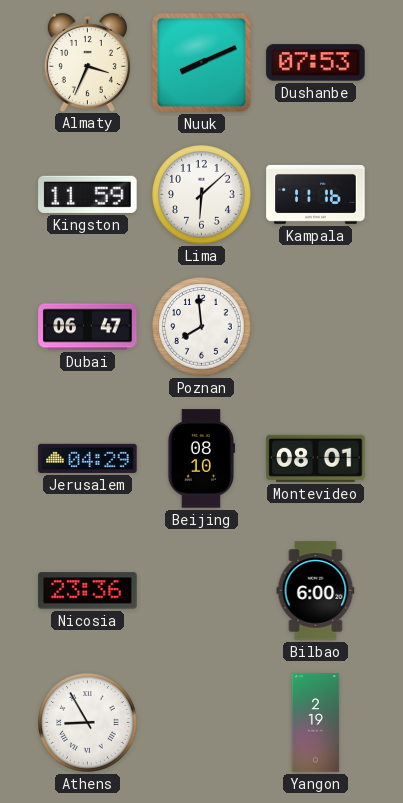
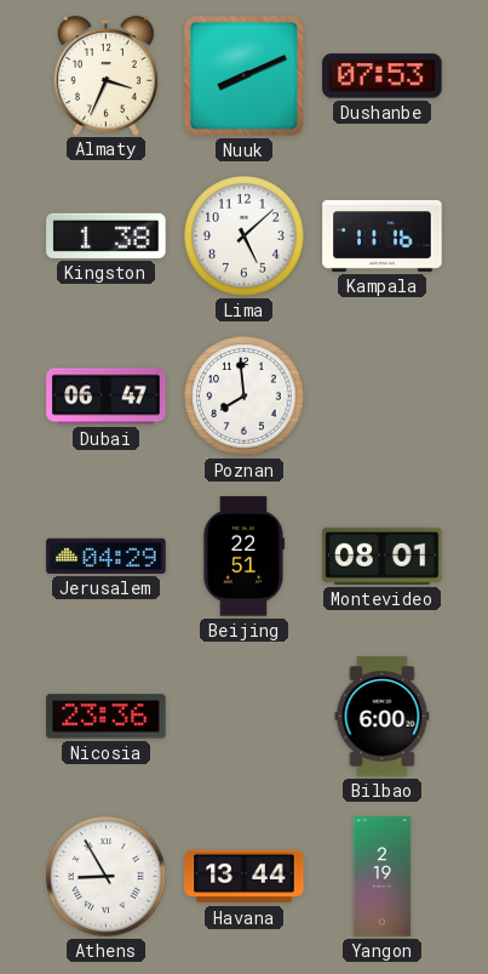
Kingston: 11:59 -> 1:38
Lima: 6:08 -> 5:08
Beijing: 08:10 -> 22:51
Havana: none -> 13:44
